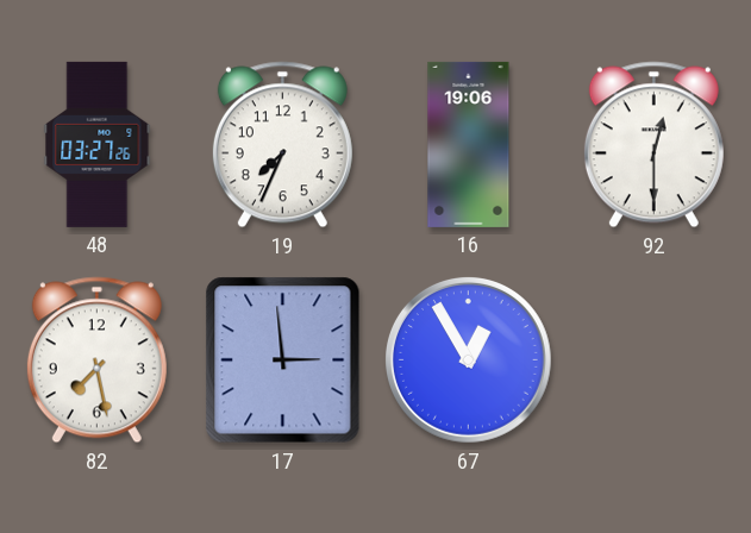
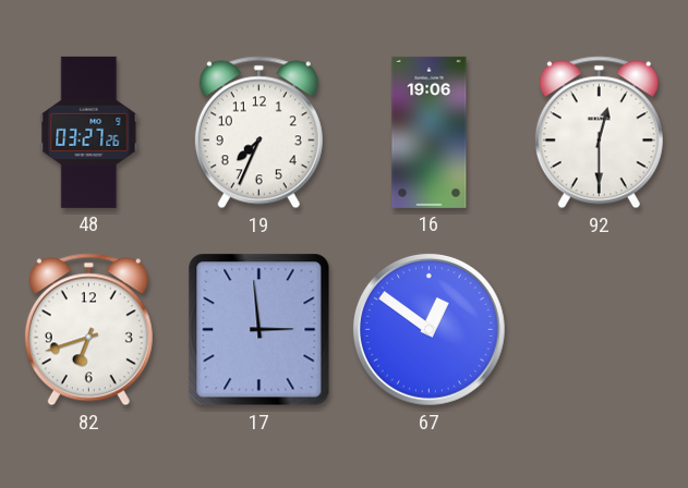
82: 7:28 -> 6:42
67: 12:55 -> 12:51
